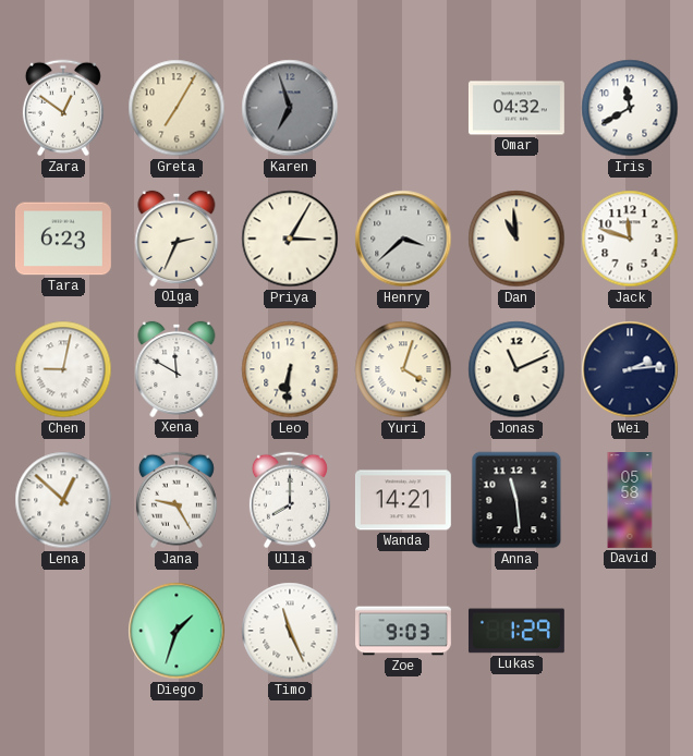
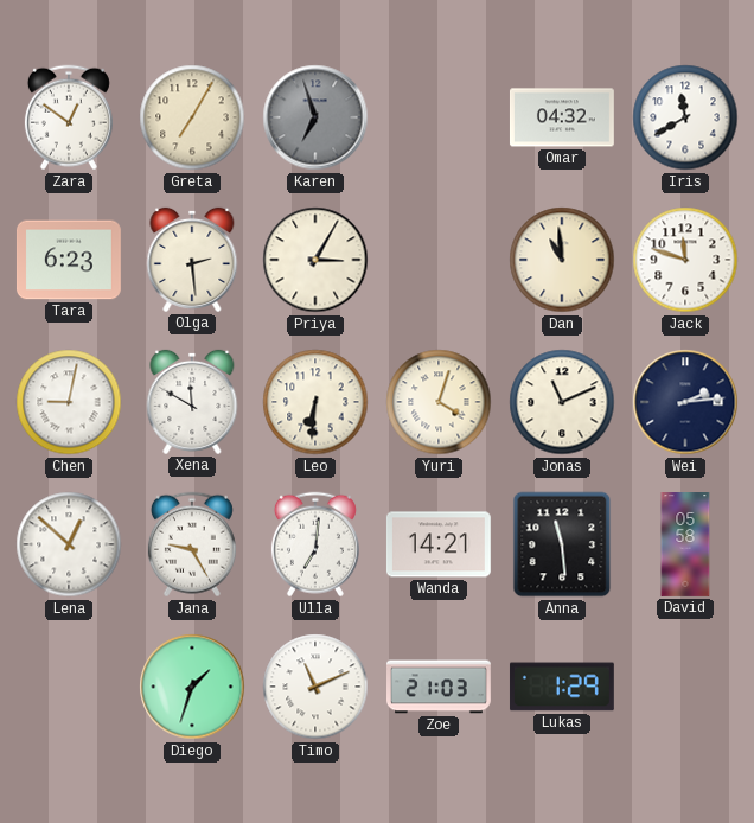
Olga: 2:34 -> 2:29
Henry: 3:38 -> none
Ulla: 8:00 -> 7:01
Timo: 11:26 -> 11:11
Zoe: 9:03 -> 21:03
